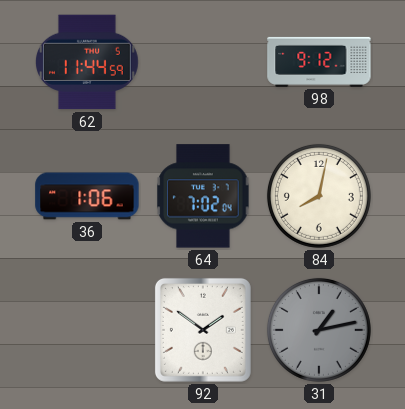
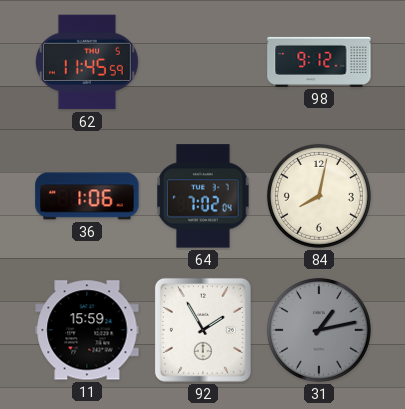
62: 11:44 -> 11:45
11: none -> 15:59
92: 1:51 -> 1:55
